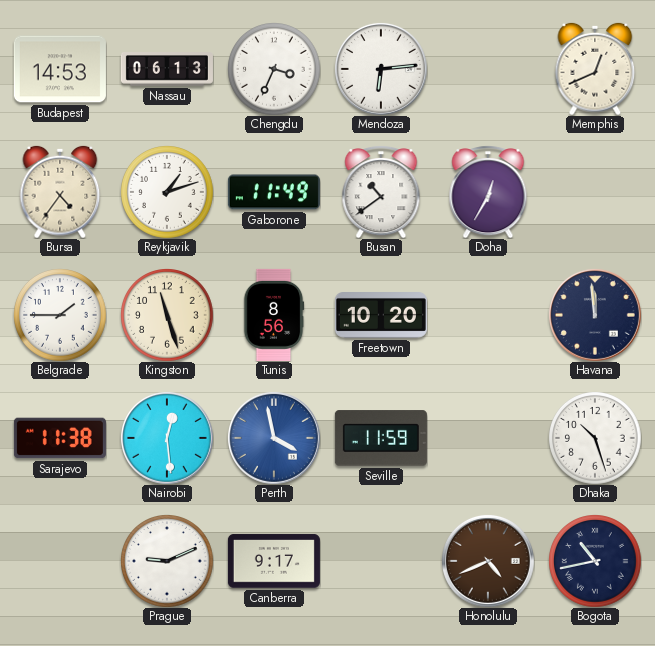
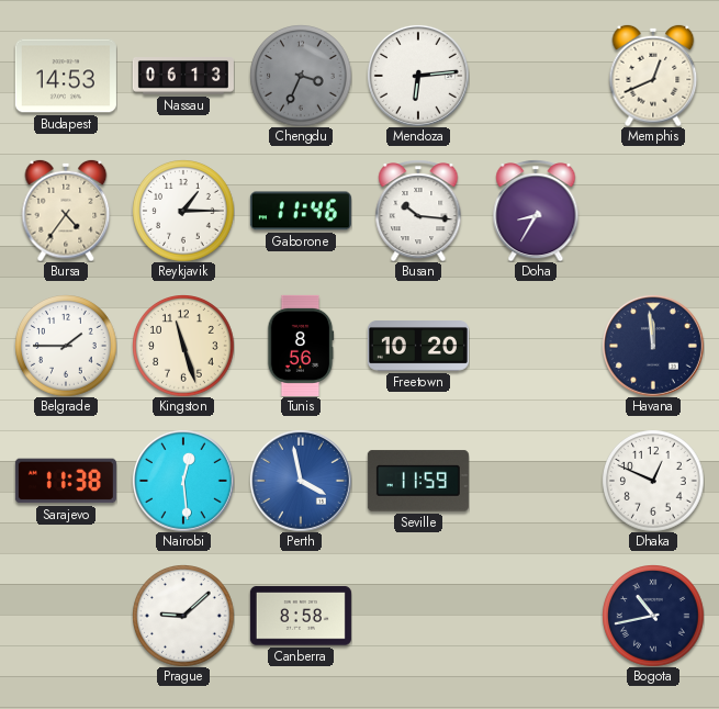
Chengdu dial: white -> grey
Reykjavik: 1:12 -> 1:15
Gaborone: 11:49 -> 11:46
Busan: 10:39 -> 10:16
Doha: 12:35 -> 8:35
Dhaka: 10:27 -> 12:49
Prague: 9:11 -> 9:08
Canberra: 9:17 -> 8:58
Honolulu: 4:41 -> none
